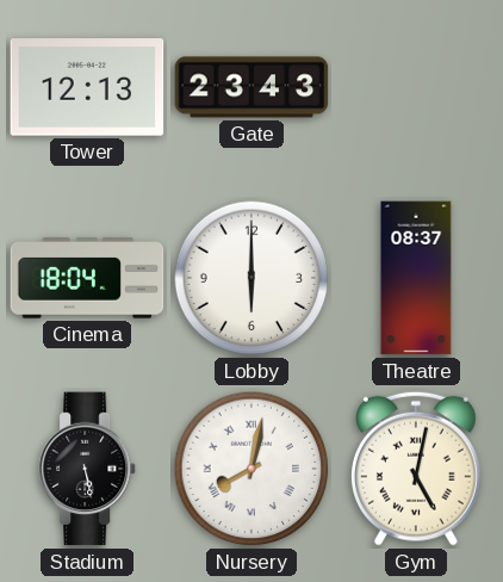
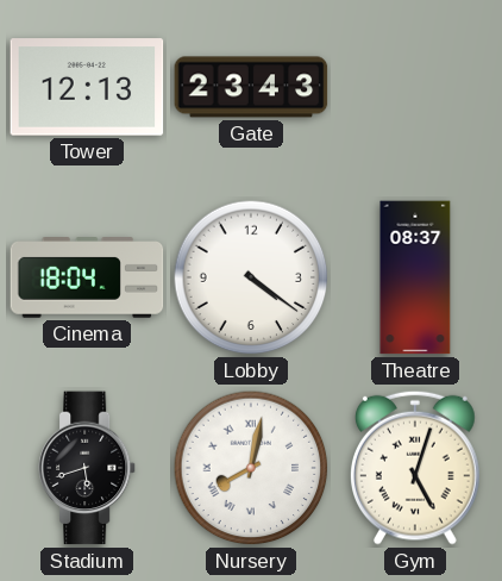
Lobby: 6:00 -> 4:21
Stadium: 5:28 -> 5:42
Gym: 5:02 -> 5:03
